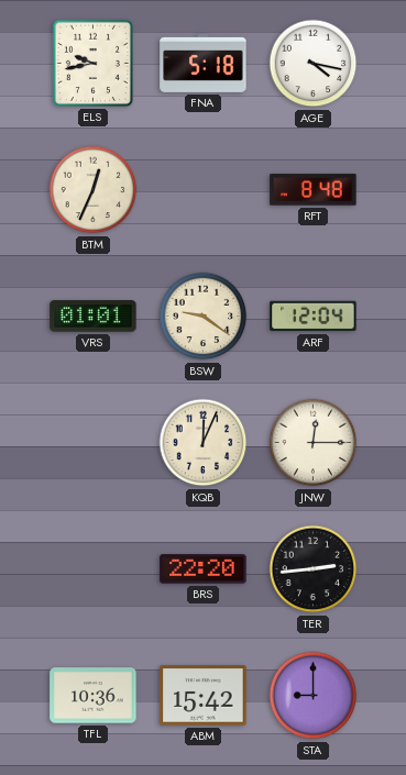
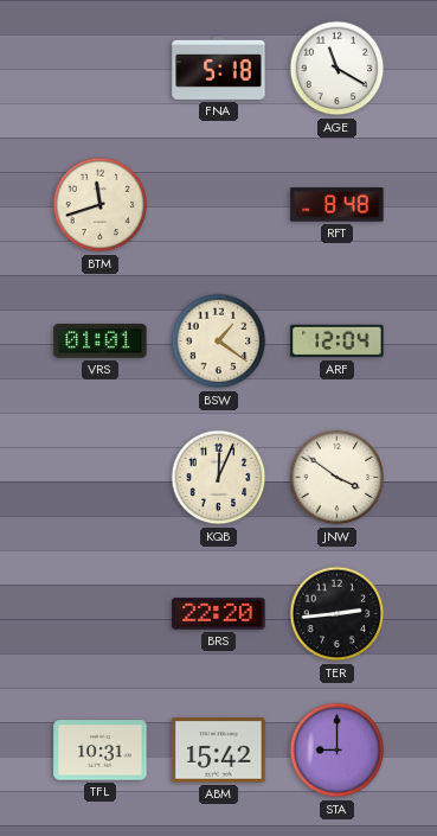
ELS: 9:43 -> none
AGE: 4:17 -> 11:20
BTM: 12:34 -> 11:42
BSW: 9:21 -> 1:21
JNW: 12:15 -> 3:51
TFL: 10:36 -> 10:31
